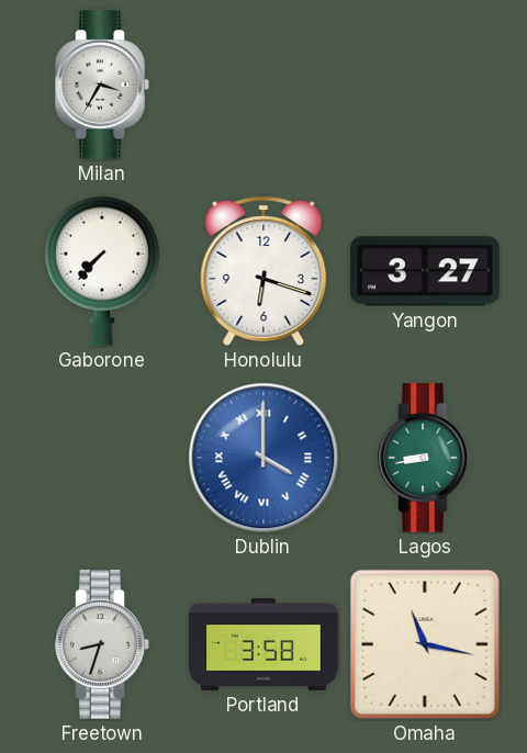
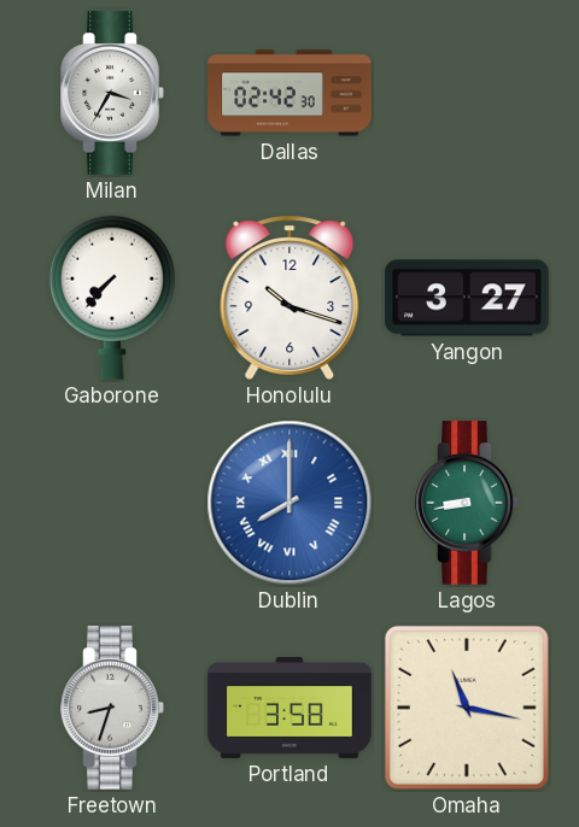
Dallas: none -> 02:42
Honolulu: 6:18 -> 10:18
Dublin: 4:00 -> 8:00
